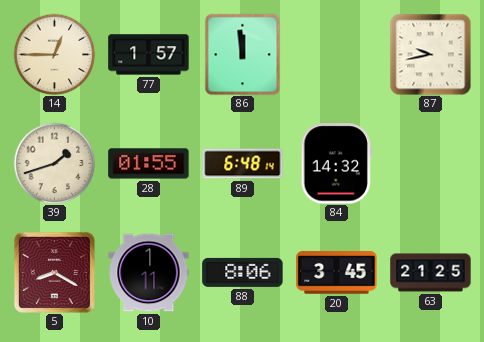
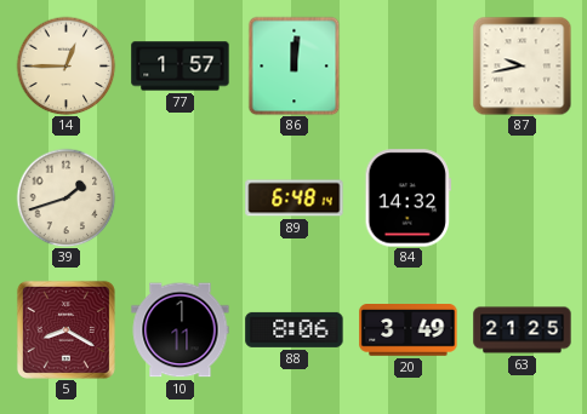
86: 11:59 -> 12:01
28: 01:55 -> none
20: 3:45 -> 3:49
